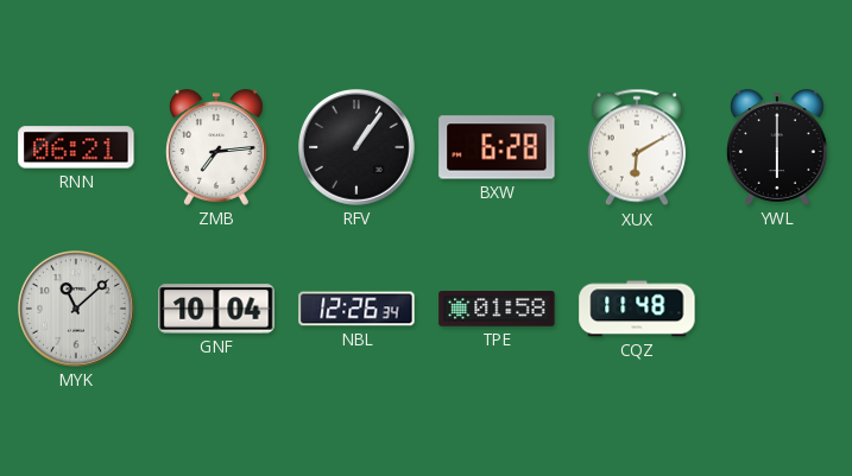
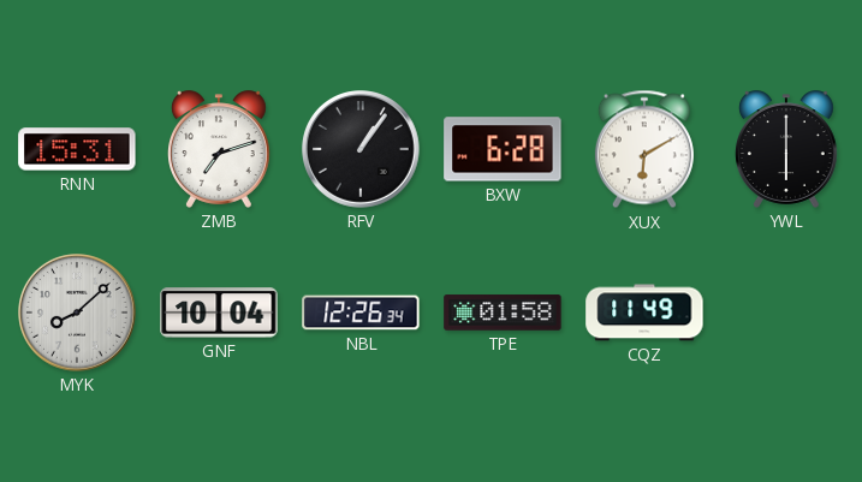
RNN: 06:21 -> 15:31
ZMB: 7:14 -> 7:12
MYK: 11:08 -> 8:08
CQZ: 11:48 -> 11:49
